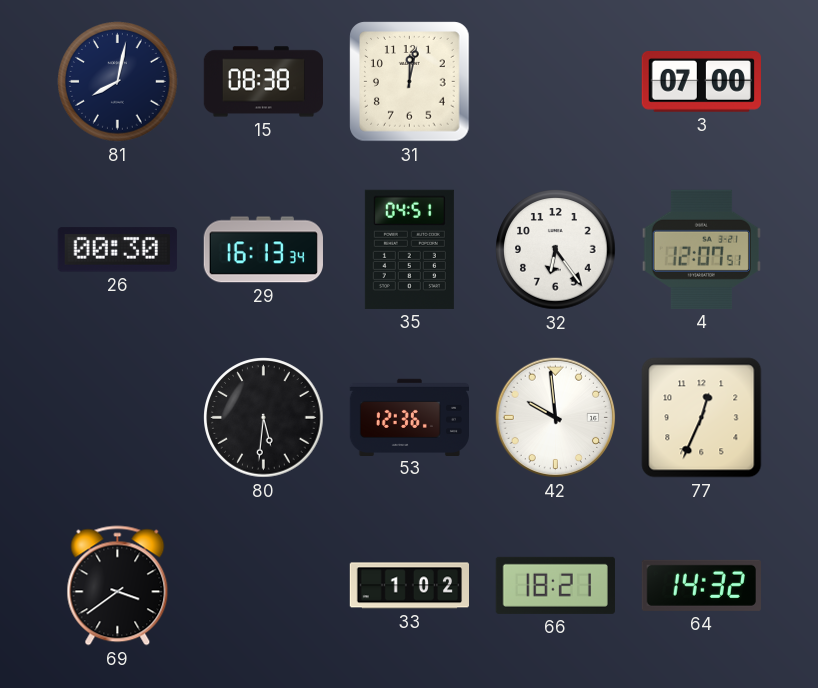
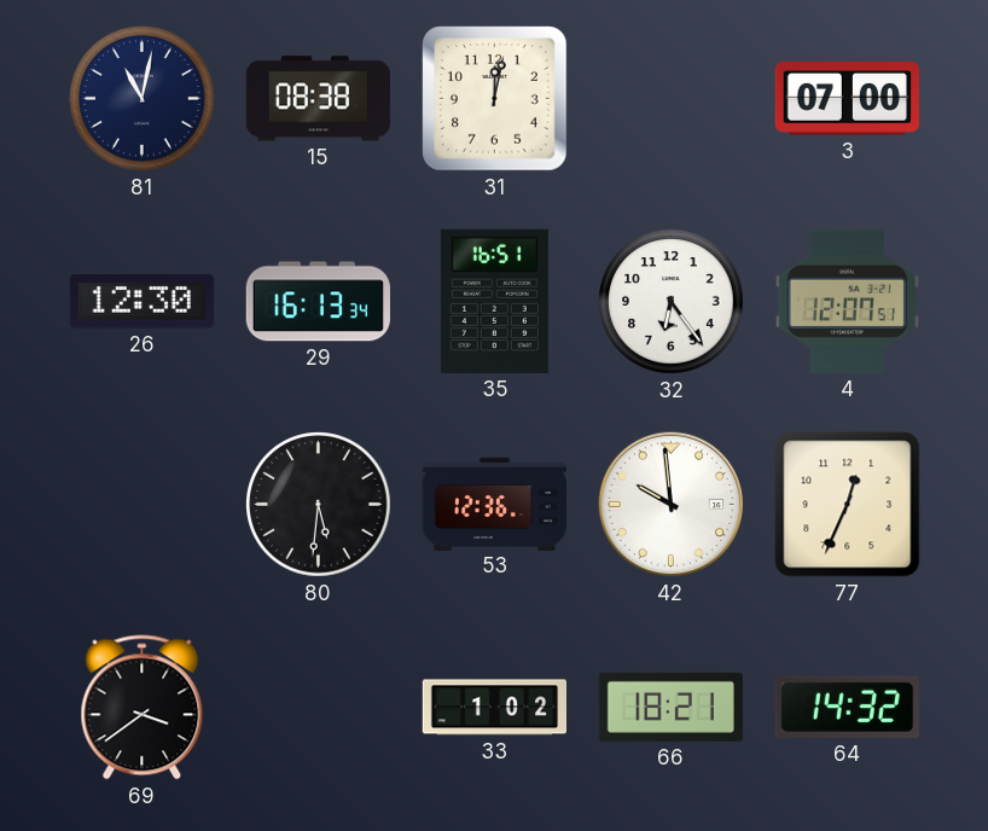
81: 8:02 -> 11:02
26: 00:30 -> 12:30
35: 04:51 -> 16:51
